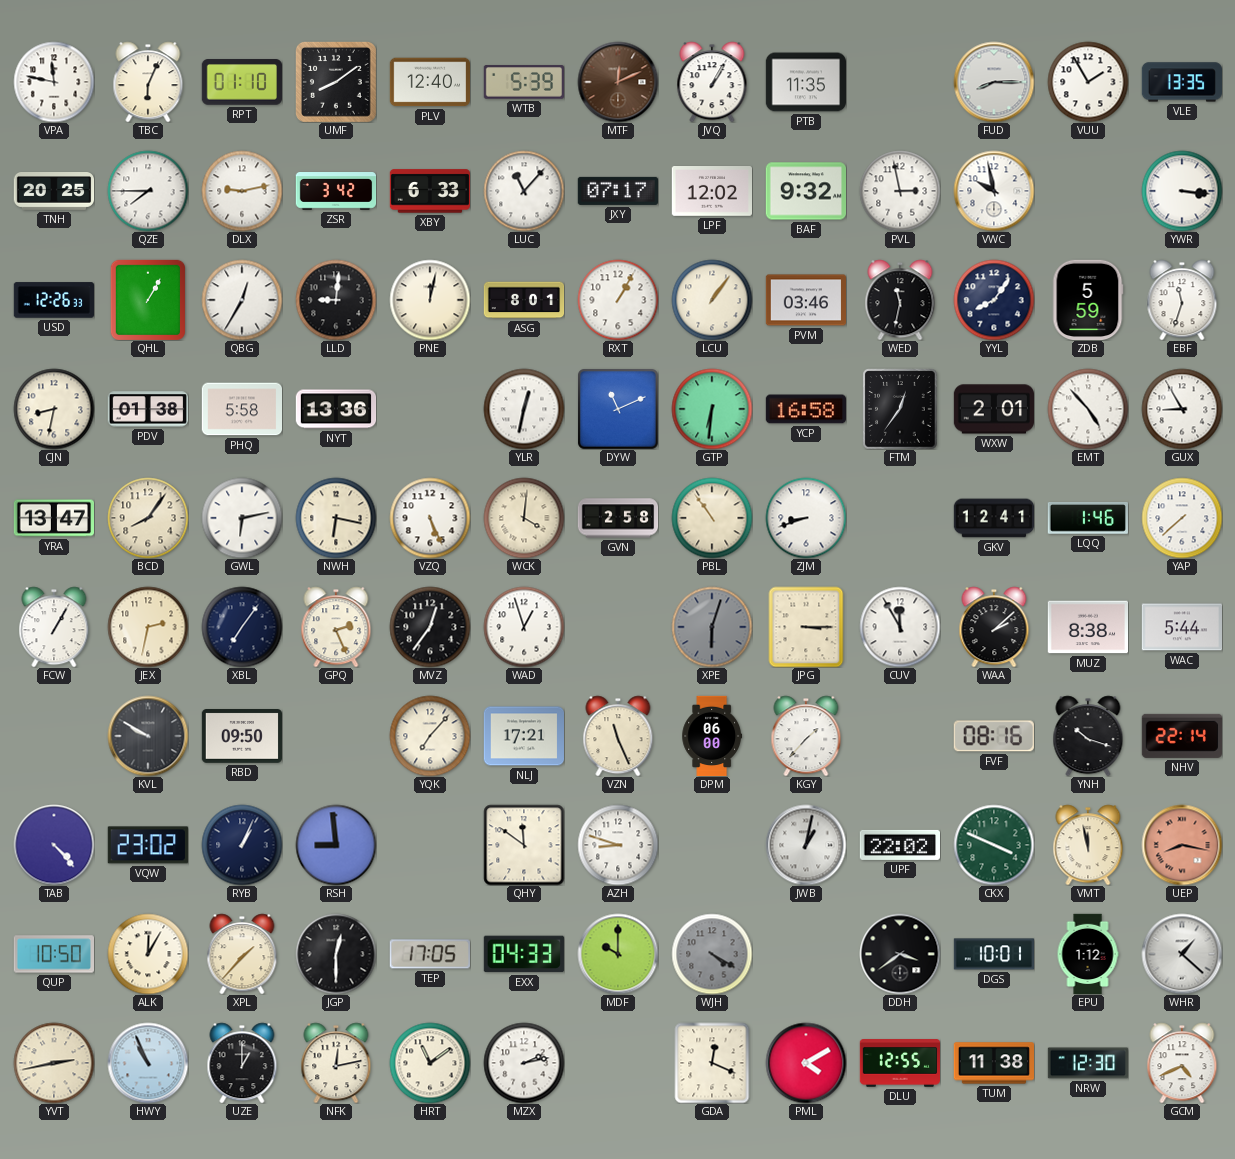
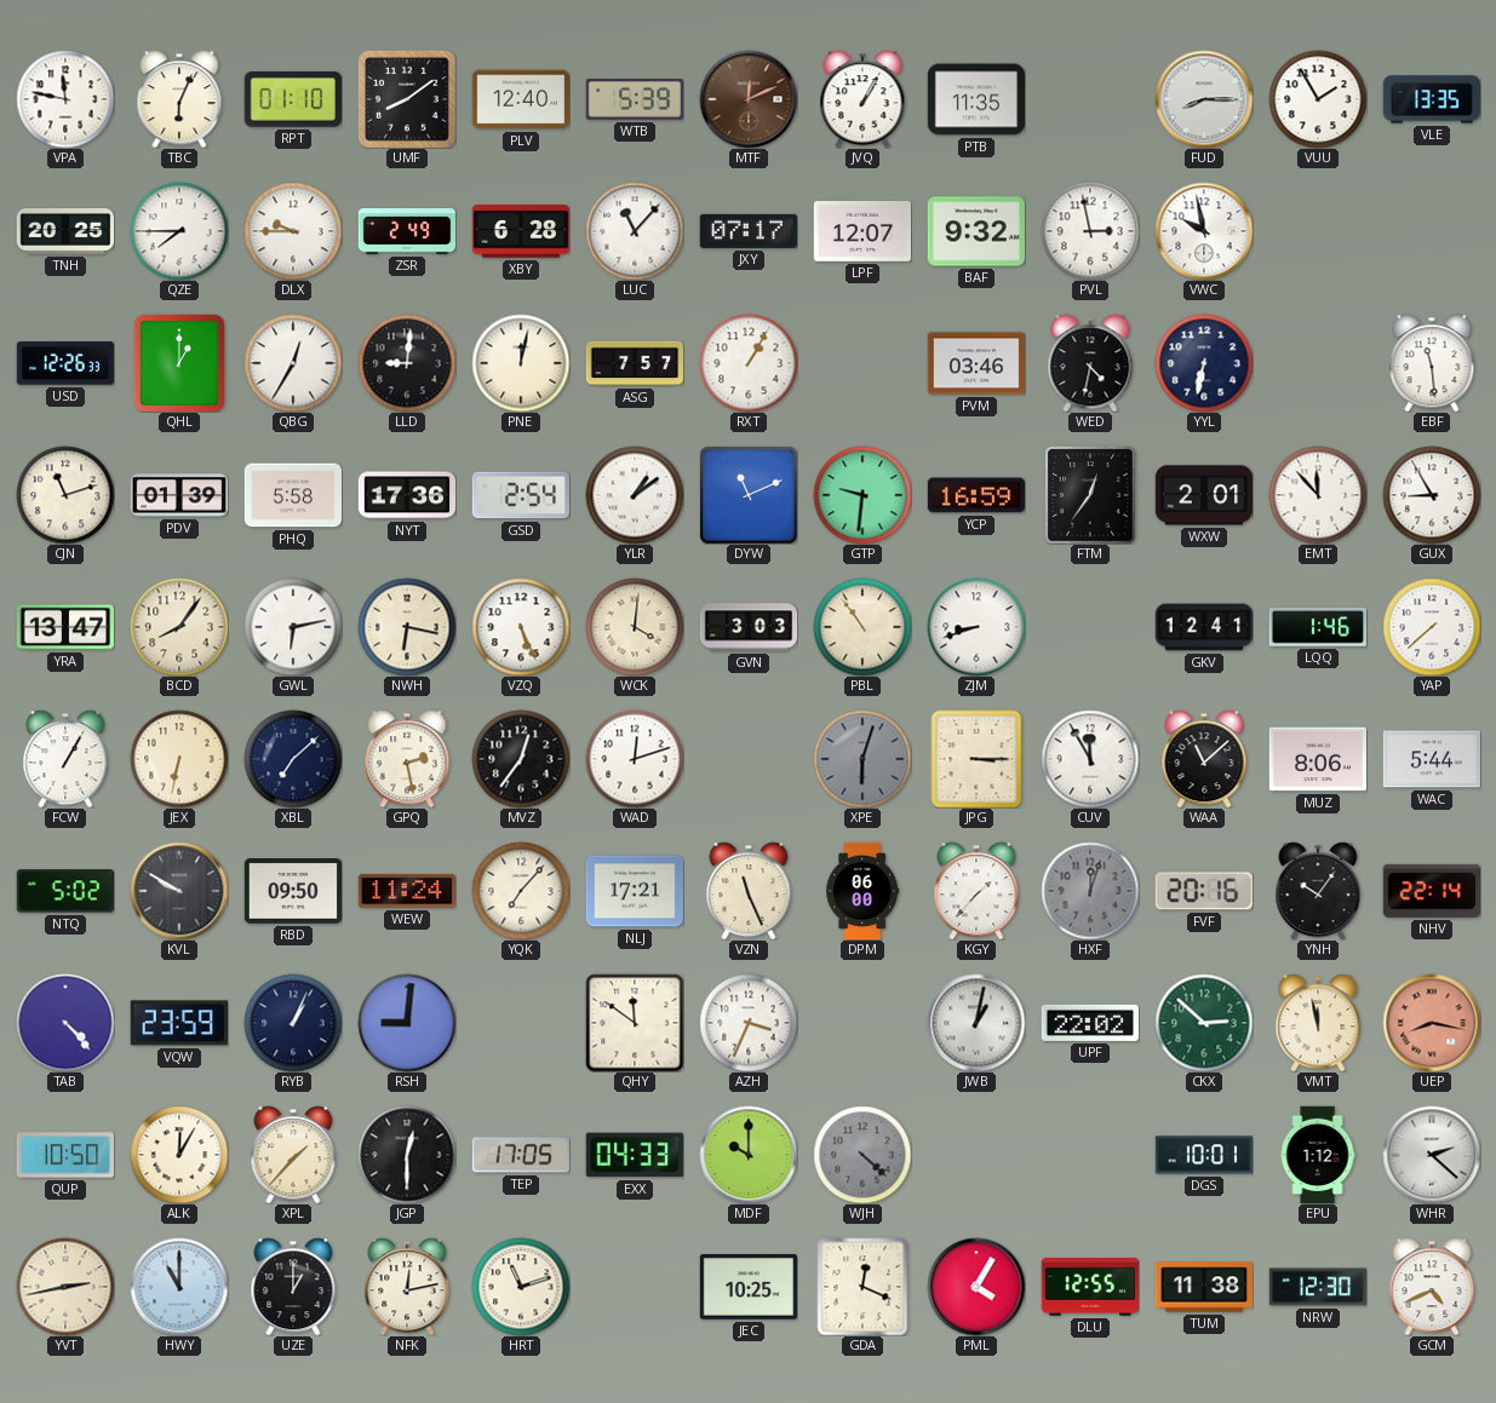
DLX: 9:13 -> 9:45
ZSR: 3:42 -> 2:49
XBY: 6:33 -> 6:28
LPF: 12:02 -> 12:07
YWR: 3:16 -> none
QHL: 1:05 -> 1:00
ASG: 8:01 -> 7:57
LCU: 1:06 -> none
WED: 11:32 -> 4:32
YYL: 8:06 -> 6:32
ZDB: 5:59 -> none
EBF: 11:33 -> 11:29
CJN: 8:32 -> 11:12
PDV: 01:38 -> 01:39
NYT: 13:36 -> 17:36
GSD: none -> 2:54
YLR: 12:32 -> 1:09
GTP: 6:31 -> 9:31
YCP: 16:58 -> 16:59
EMT: 4:53 -> 11:53
GVN: 2:58 -> 3:03
JEX: 2:32 -> 6:32
XBL: 7:06 -> 7:08
GPQ: 2:26 -> 2:28
WAD: 12:57 -> 12:12
WAA: 2:08 -> 11:08
MUZ: 8:38 -> 8:06
NTQ: none -> 5:02
WEW: none -> 11:24
HXF: none -> 12:03
FVF: 08:16 -> 20:16
YNH: 10:18 -> 10:06
VQW: 23:02 -> 23:59
RSH: 8:59 -> 9:01
AZH: 8:48 -> 3:34
CKX: 3:49 -> 2:52
WJH: 4:20 -> 4:22
DDH: 3:39 -> none
WHR: 1:22 -> 2:22
HWY: 10:56 -> 11:00
HRT: 11:09 -> 11:12
MZX: 2:13 -> none
JEC: none -> 10:25
PML: 4:10 -> 4:05
